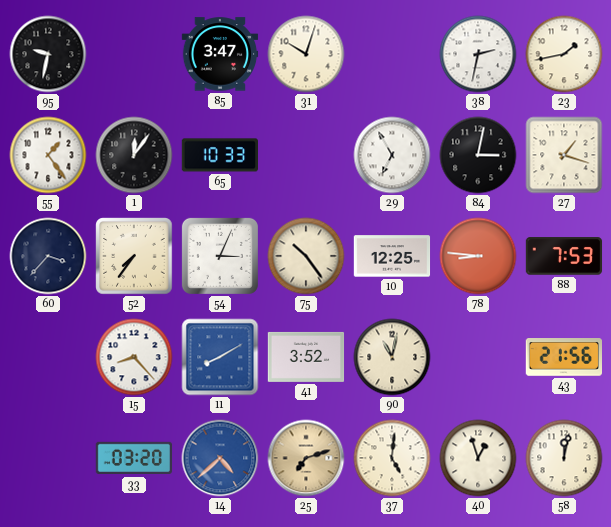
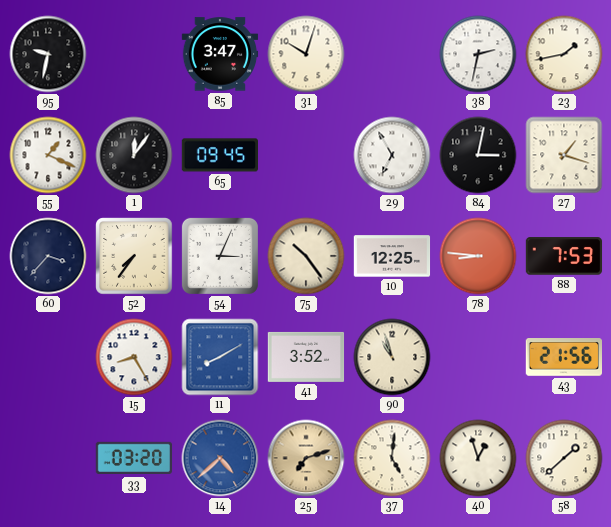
55: 1:24 -> 1:19
65: 10:33 -> 09:45
15: 8:23 -> 8:25
90: 11:02 -> 10:57
58: 12:02 -> 1:38
